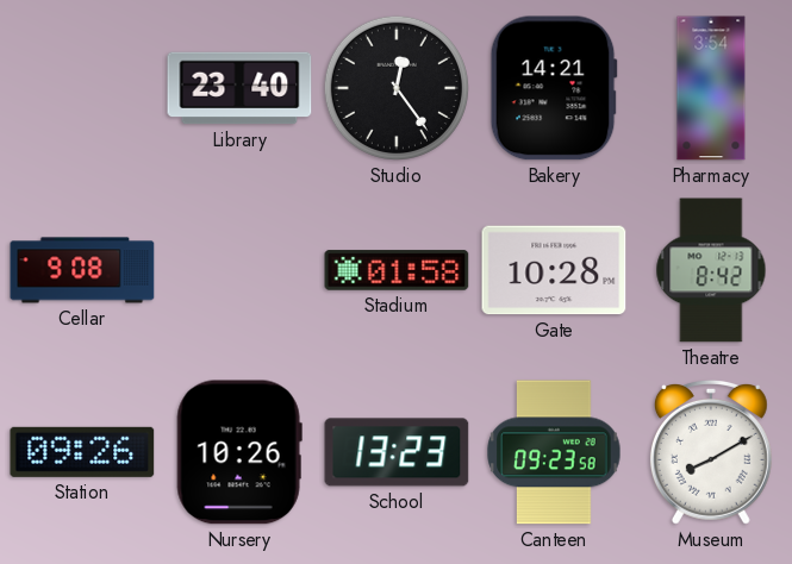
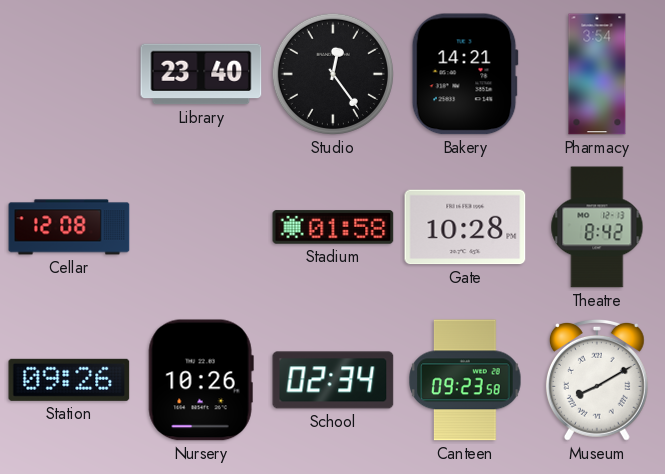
Cellar: 9:08 -> 12:08
School: 13:23 -> 02:34
